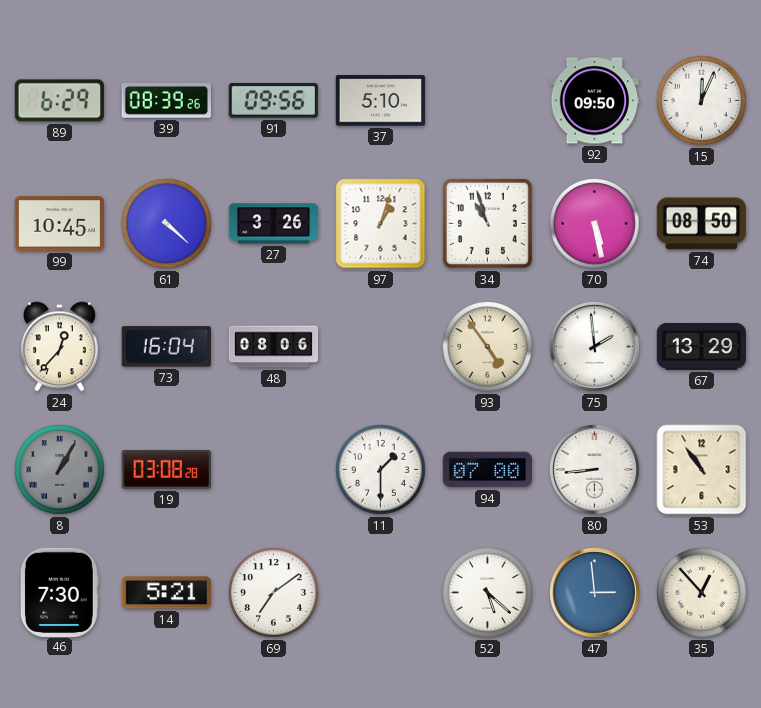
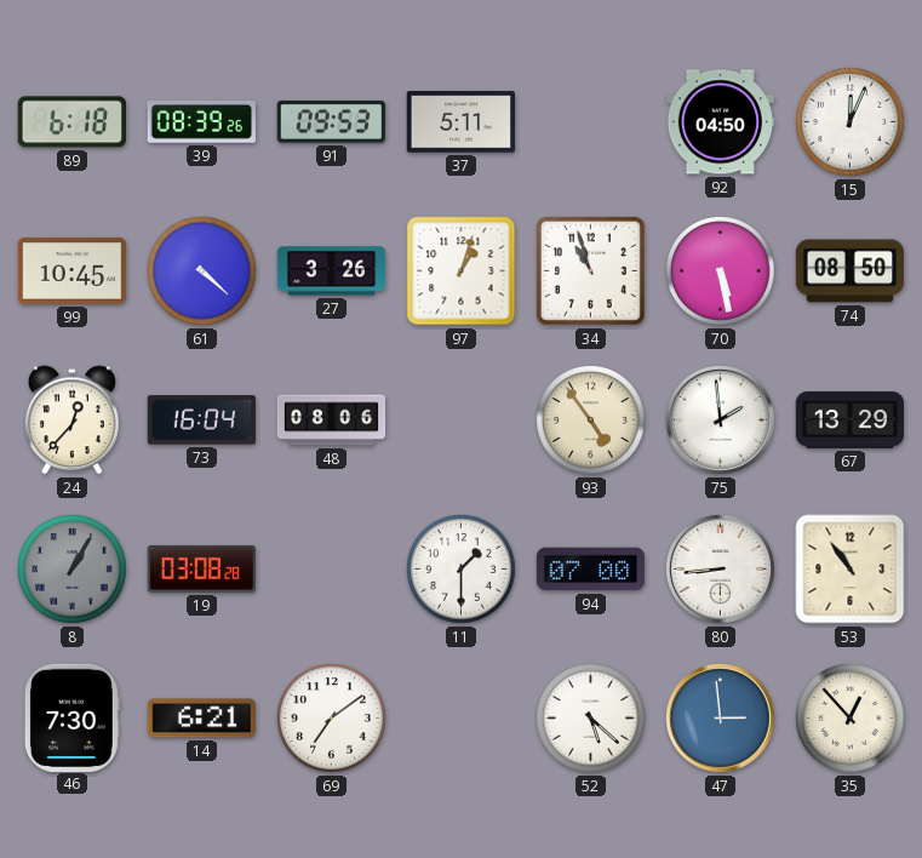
89: 6:29 -> 6:18
91: 09:56 -> 09:53
37: 5:10 -> 5:11
92: 09:50 -> 04:50
14: 5:21 -> 6:21
